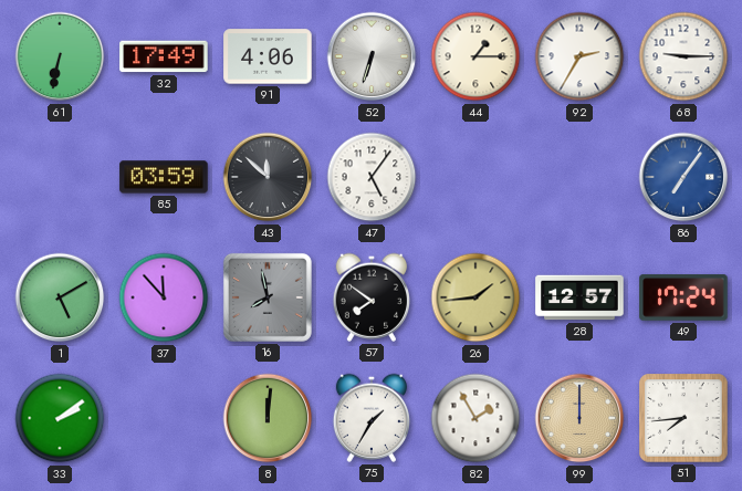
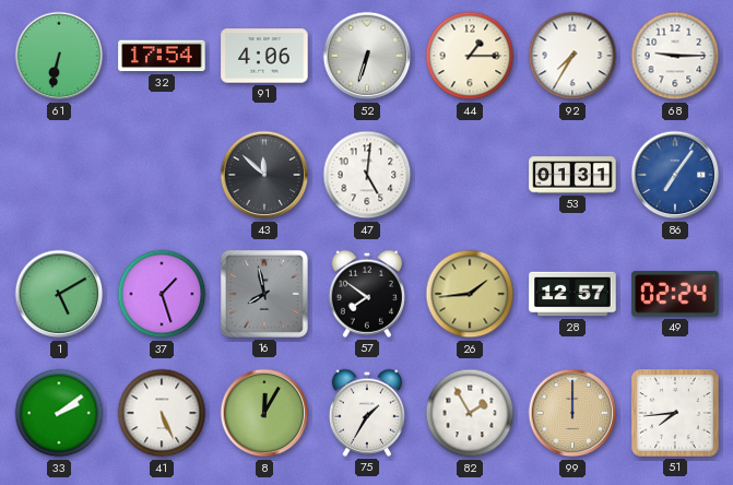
32: 17:49 -> 17:54
92: 2:35 -> 7:35
85: 03:59 -> none
47: 5:06 -> 5:01
53: none -> 01:31
37: 11:53 -> 1:27
49: 17:24 -> 02:24
41: none -> 5:26
8: 12:01 -> 12:05
